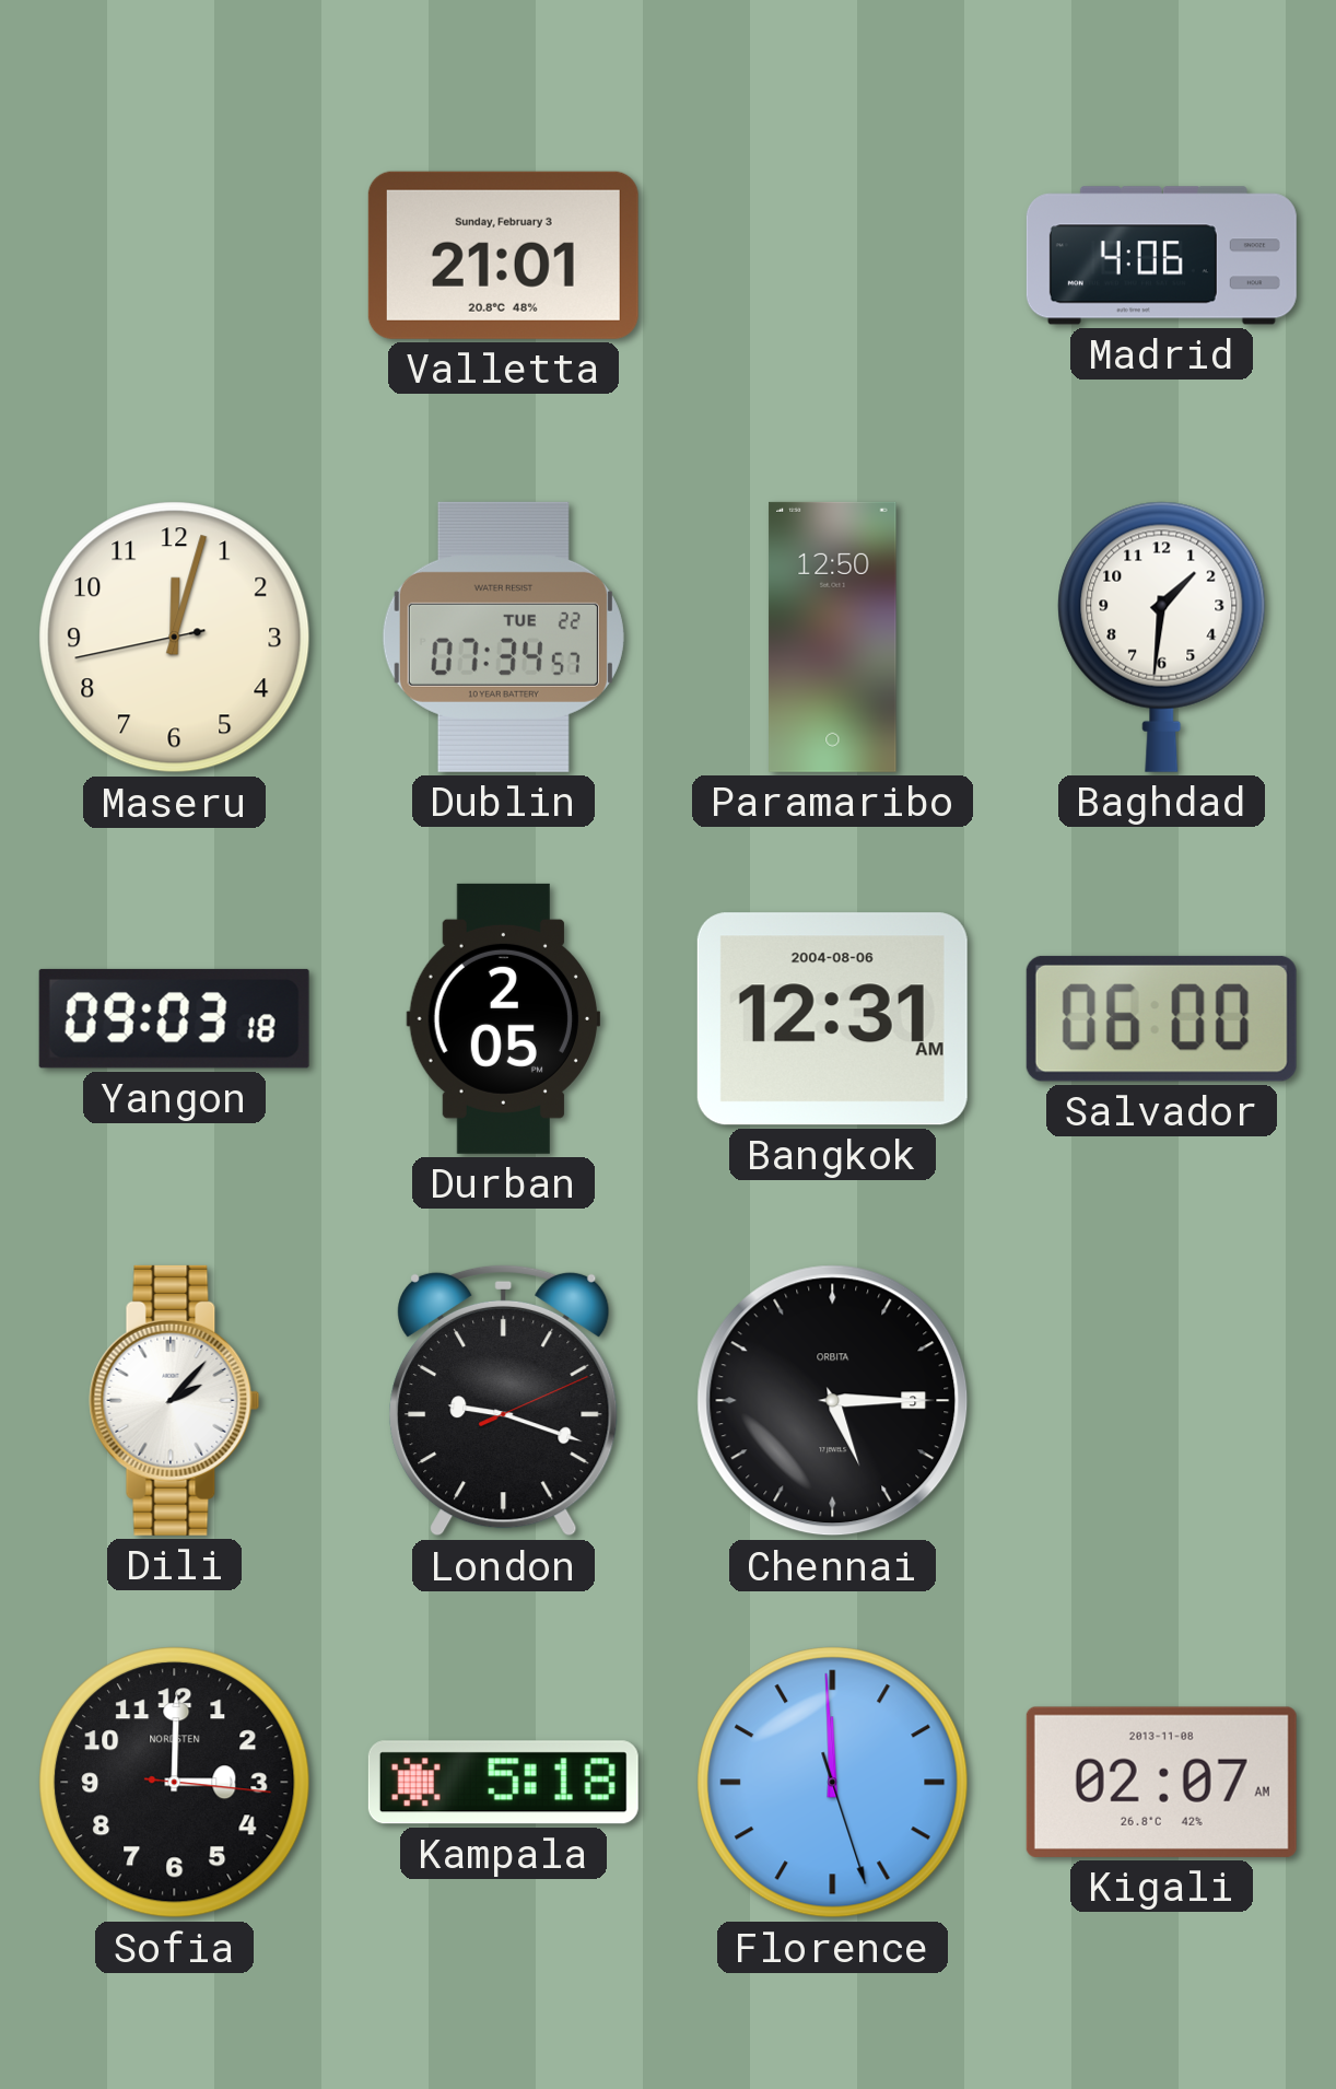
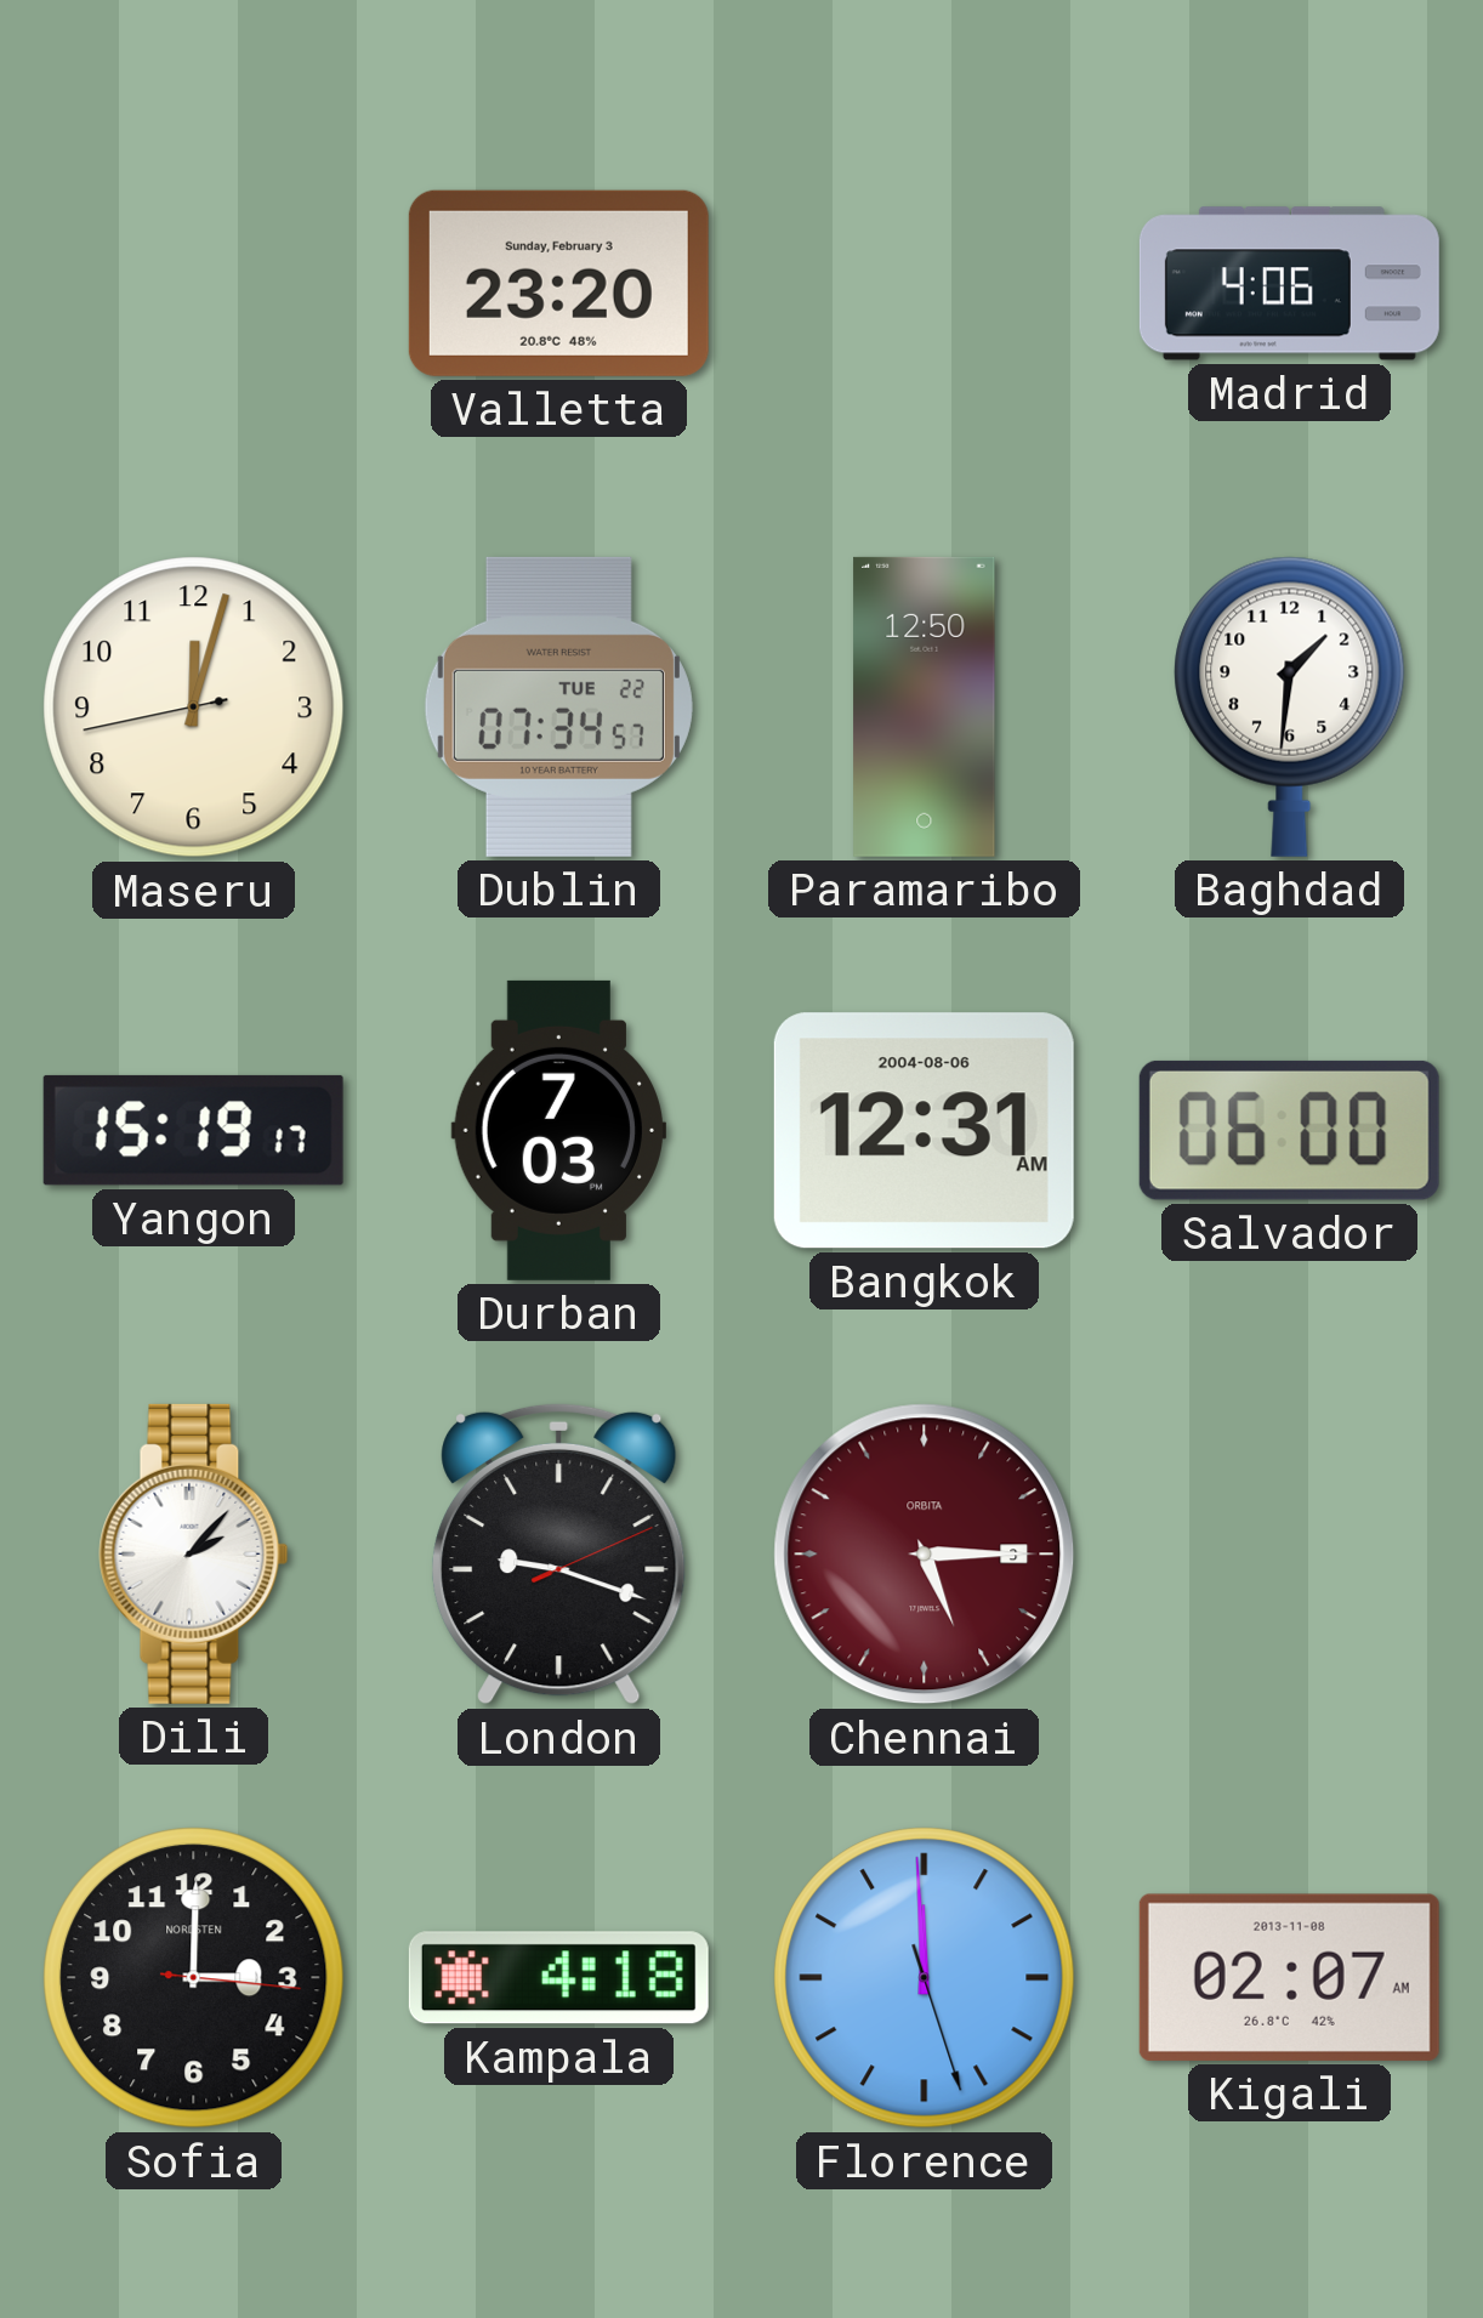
Valletta: 21:01 -> 23:20
Yangon: 09:03 -> 15:19
Durban: 2:05 -> 7:03
Chennai dial: black -> burgundy
Kampala: 5:18 -> 4:18
